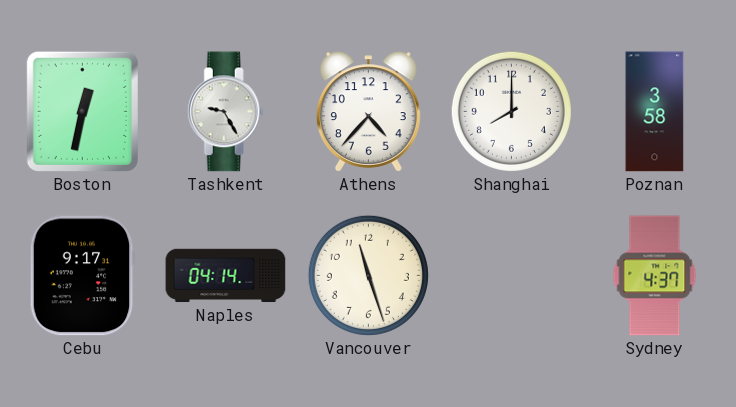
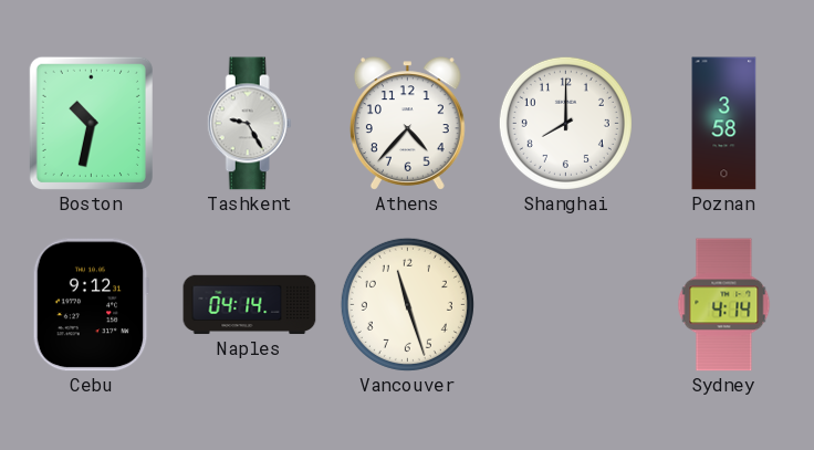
Boston: 12:32 -> 10:32
Cebu: 9:17 -> 9:12
Sydney: 4:37 -> 4:14
